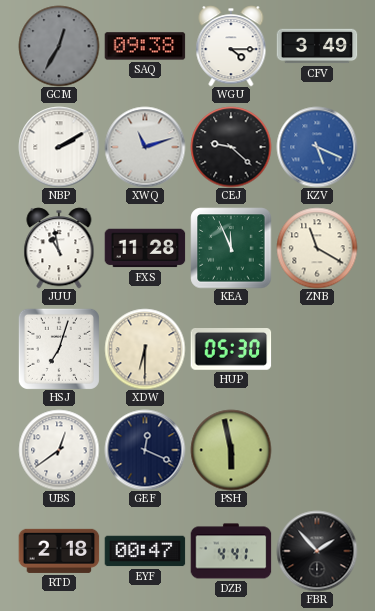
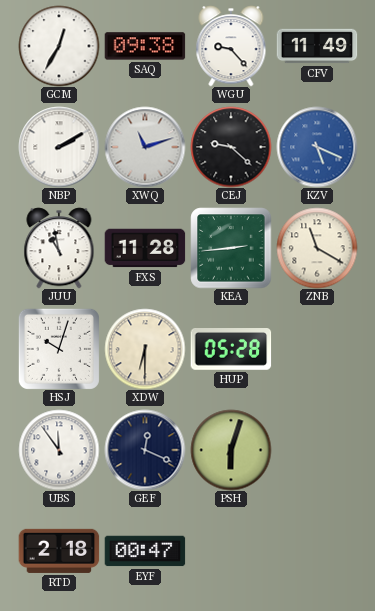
GCM dial: grey -> white
WGU: 4:15 -> 9:23
CFV: 3:49 -> 11:49
KEA: 11:56 -> 2:44
HSJ: 7:03 -> 10:03
HUP: 05:30 -> 05:28
UBS: 12:39 -> 11:54
PSH: 5:58 -> 6:03
DZB: 4:41 -> none
FBR: 1:53 -> none
